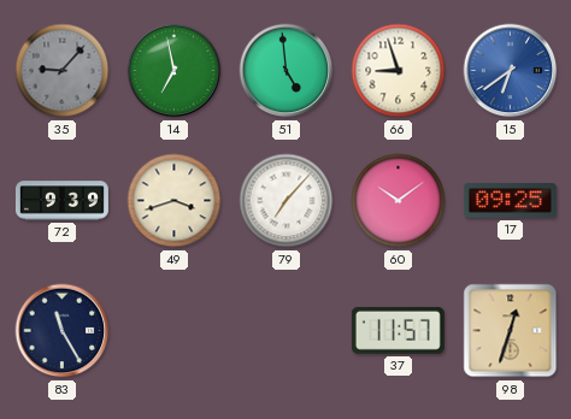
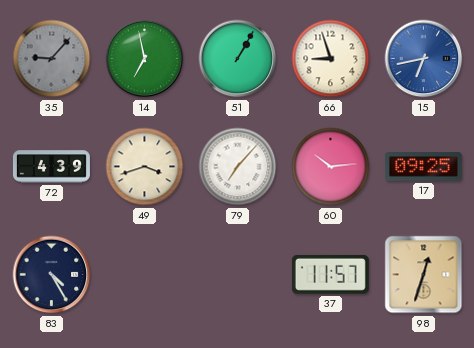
51: 4:59 -> 1:05
15: 6:39 -> 6:43
72: 9:39 -> 4:39
60: 10:09 -> 10:14
83: 11:25 -> 4:25
